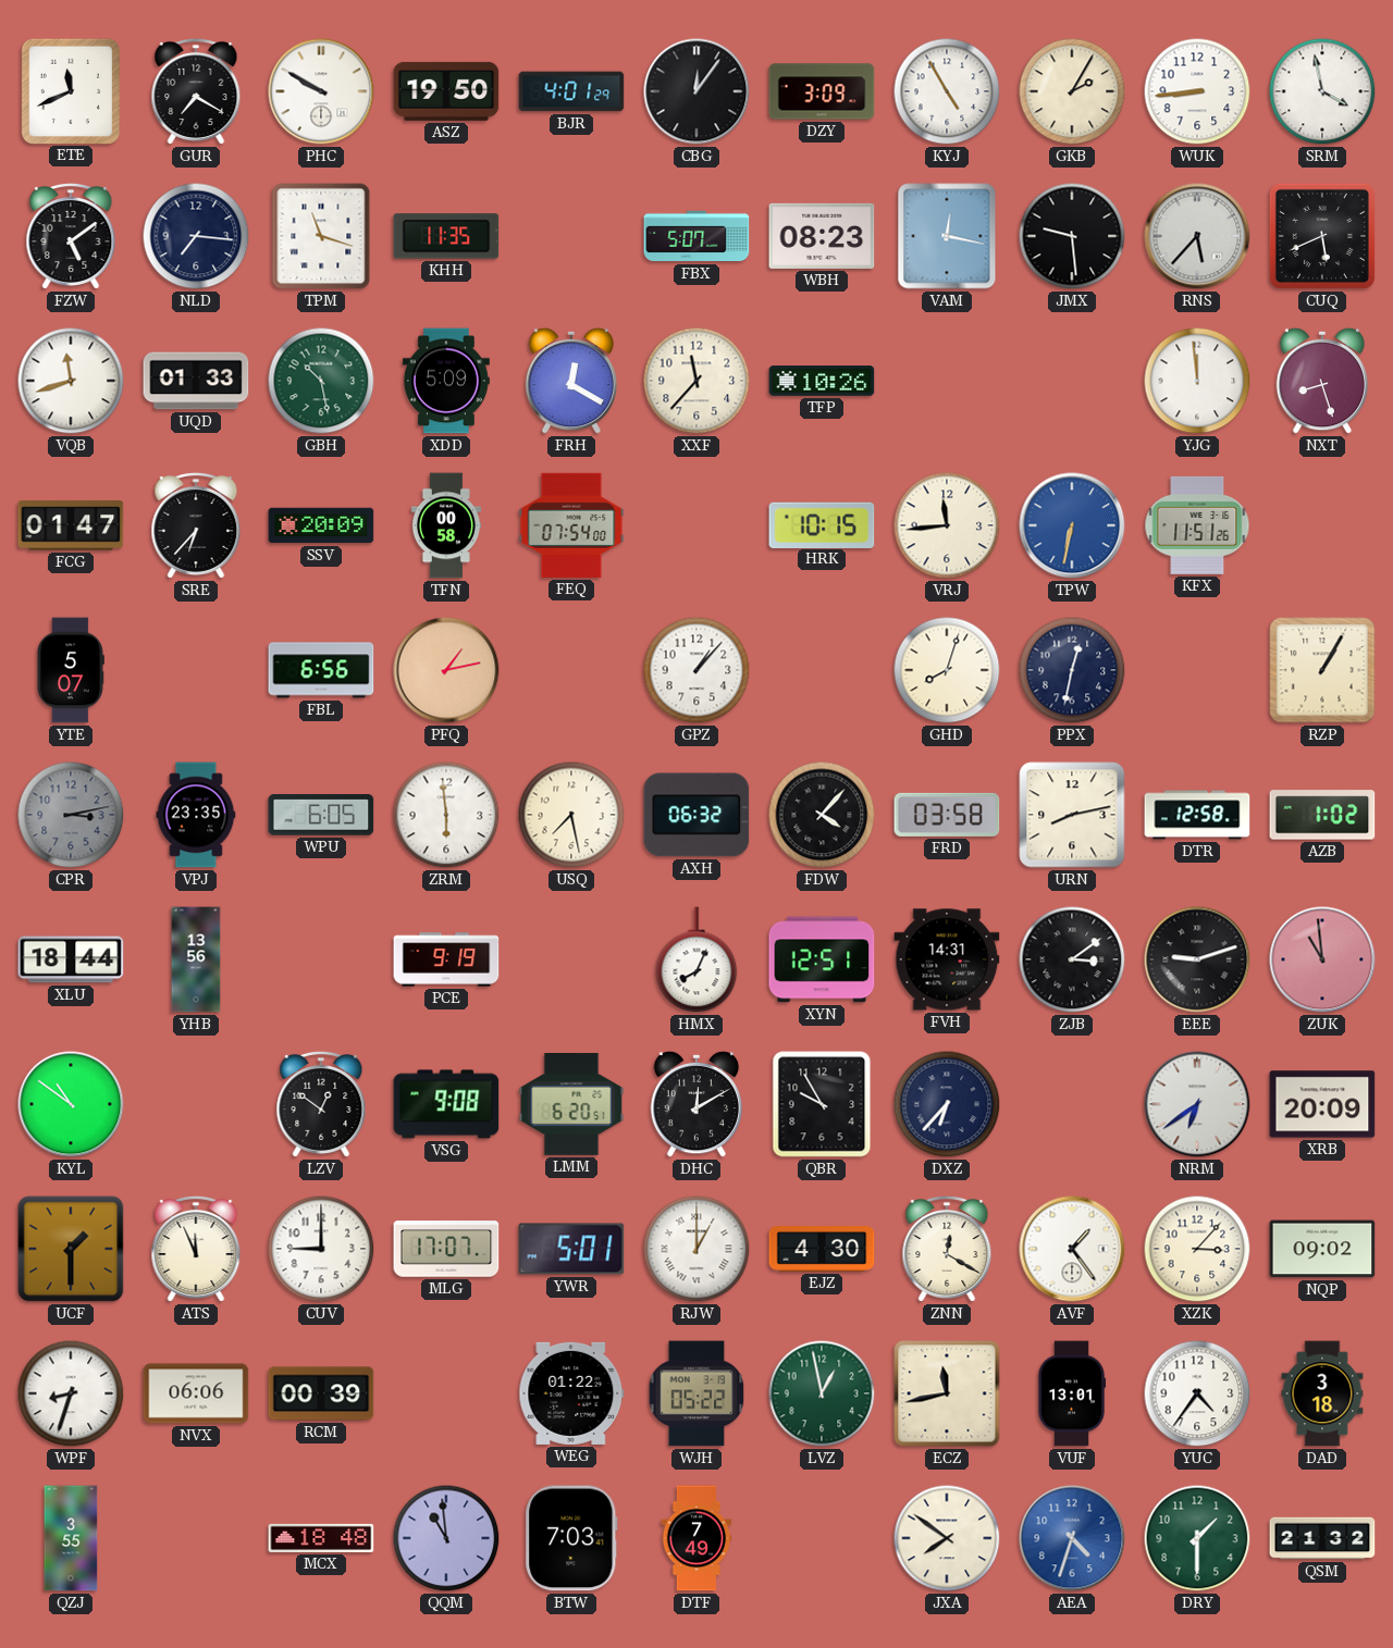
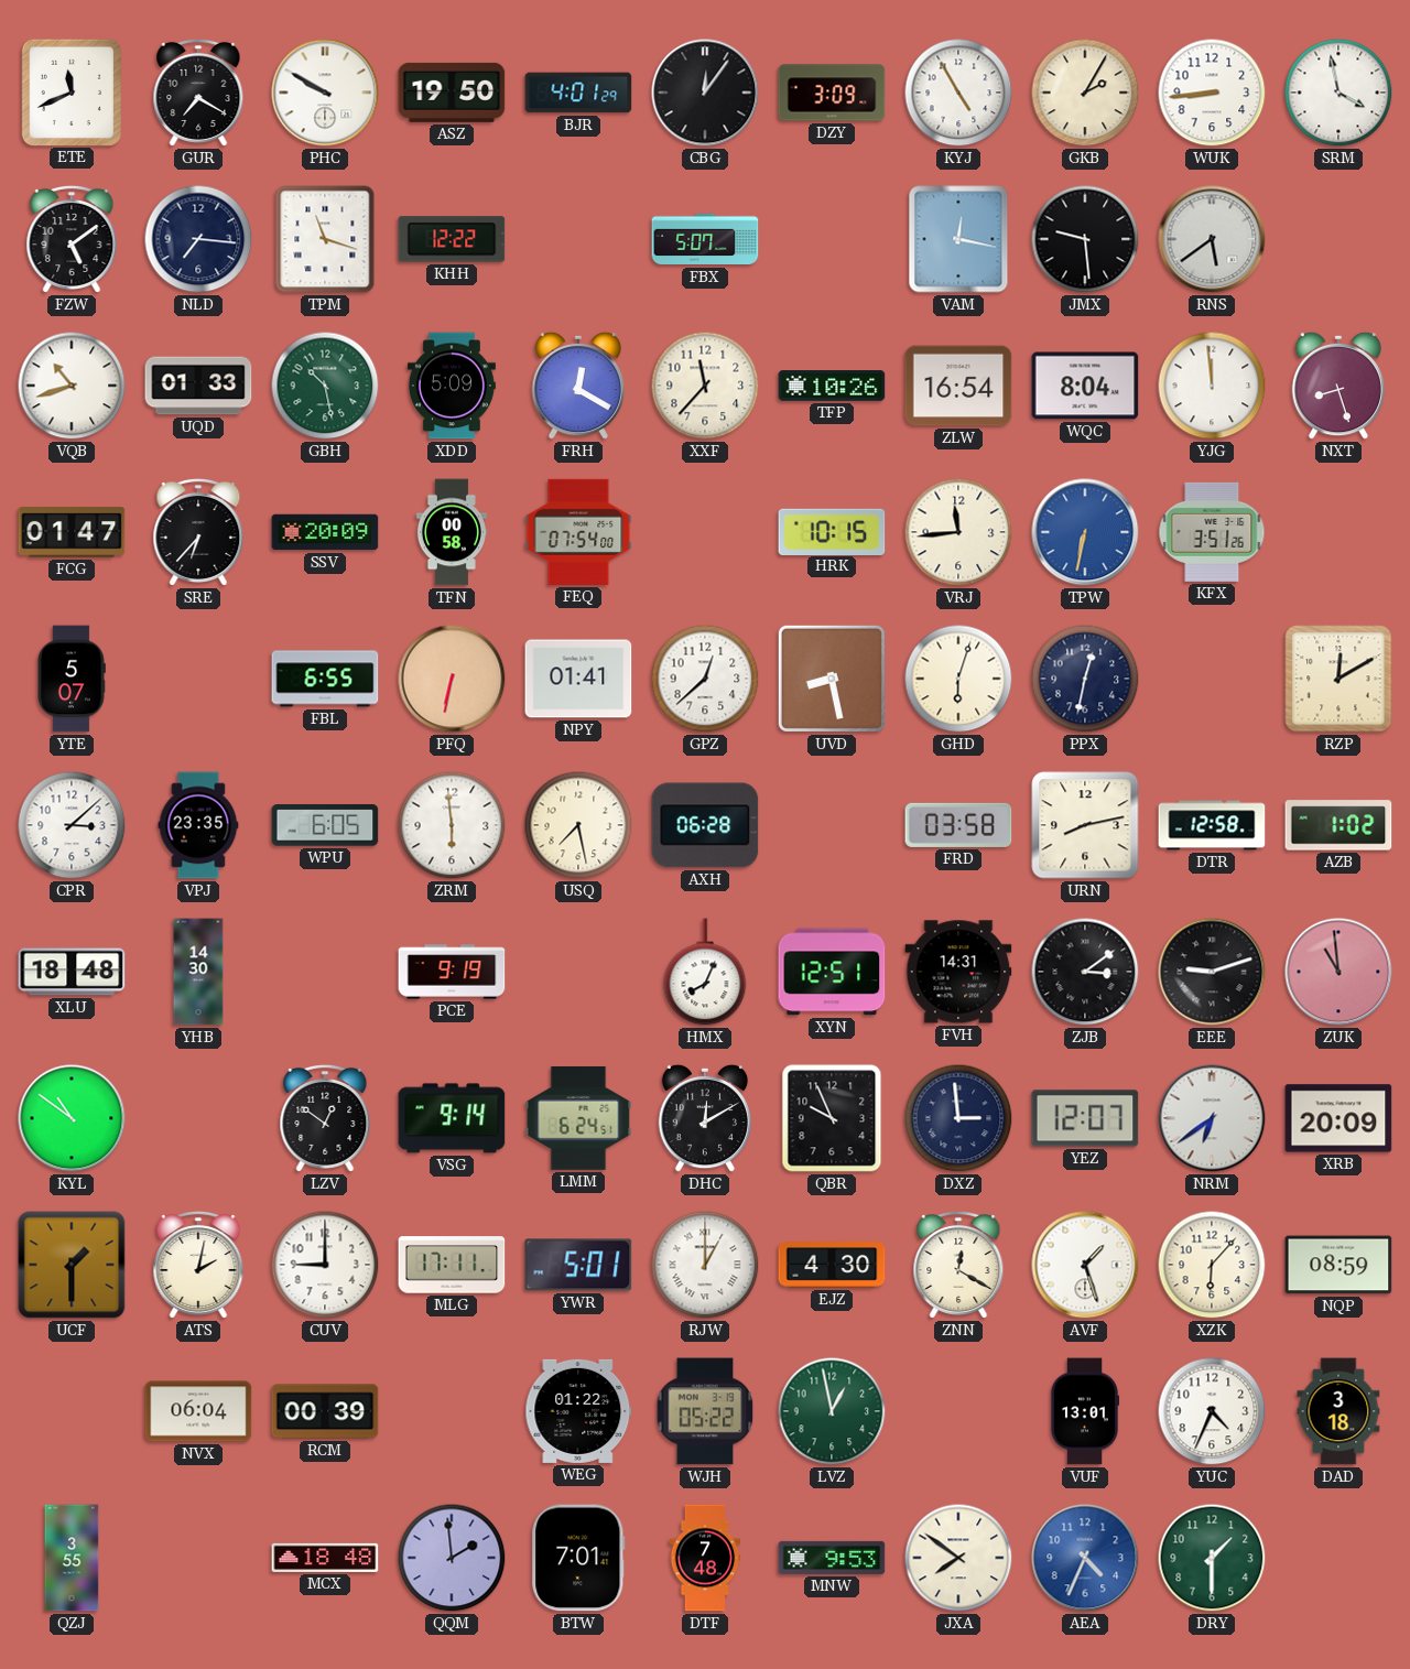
KHH: 11:35 -> 12:22
WBH: 08:23 -> none
RNS: 5:37 -> 5:39
CUQ: 5:41 -> none
VQB: 11:42 -> 10:42
ZLW: none -> 16:54
WQC: none -> 8:04
KFX: 11:51 -> 3:51
FBL: 6:56 -> 6:55
PFQ: 1:13 -> 6:32
NPY: none -> 01:41
GPZ: 1:07 -> 12:38
UVD: none -> 8:28
GHD: 8:03 -> 6:03
RZP: 1:05 -> 12:10
CPR: 3:13 -> 3:08
CPR dial: grey -> white
AXH: 06:32 -> 06:28
FDW: 4:07 -> none
XLU: 18:44 -> 18:48
YHB: 13:56 -> 14:30
VSG: 9:08 -> 9:14
LMM: 6:20 -> 6:24
QBR: 9:55 -> 9:56
DXZ: 6:37 -> 2:59
YEZ: none -> 12:07
ATS: 11:56 -> 2:02
MLG: 17:07 -> 17:11
AVF: 1:24 -> 1:27
XZK: 3:07 -> 6:07
NQP: 09:02 -> 08:59
WPF: 8:33 -> none
NVX: 06:06 -> 06:04
ECZ: 11:43 -> none
YUC: 4:36 -> 4:34
QQM: 10:59 -> 1:59
BTW: 7:03 -> 7:01
DTF: 7:49 -> 7:48
MNW: none -> 9:53
AEA: 4:33 -> 4:34
QSM: 21:32 -> none
